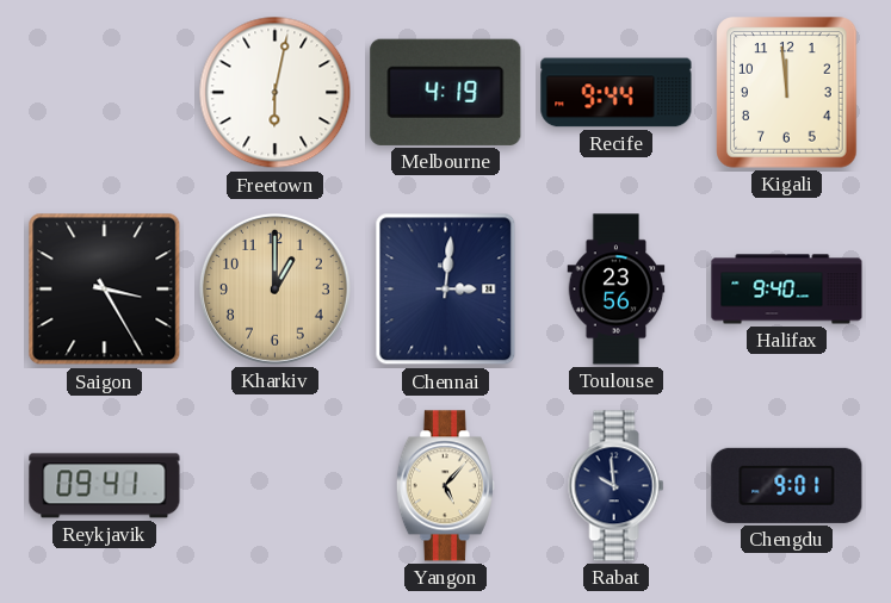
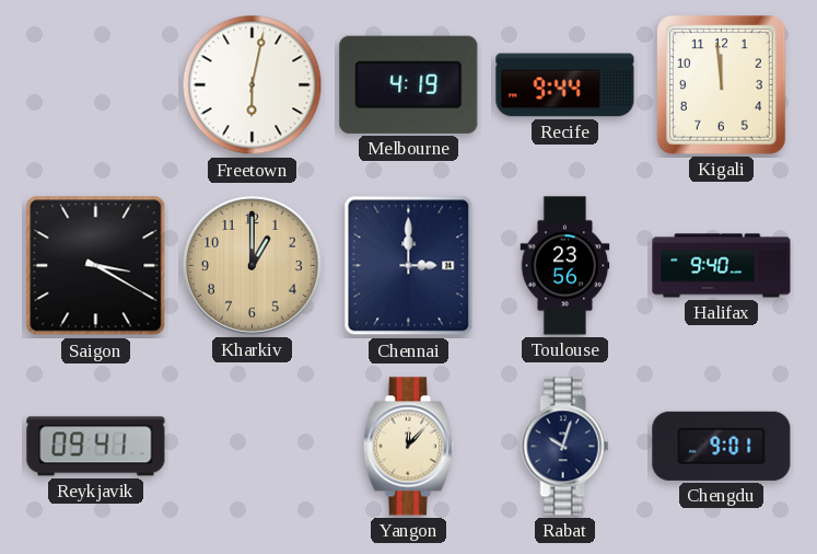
Saigon: 3:25 -> 3:20
Chennai: 3:01 -> 3:00
Yangon: 5:07 -> 12:07
Rabat: 9:59 -> 10:03
